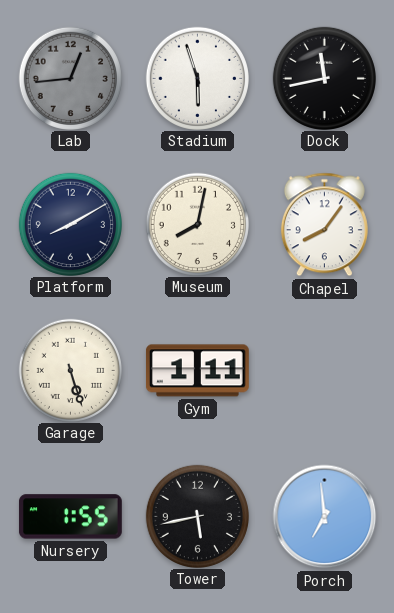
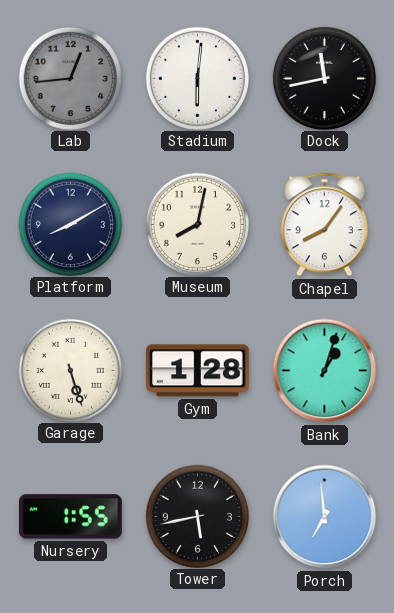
Stadium: 5:57 -> 6:01
Gym: 1:11 -> 1:28
Bank: none -> 1:03
